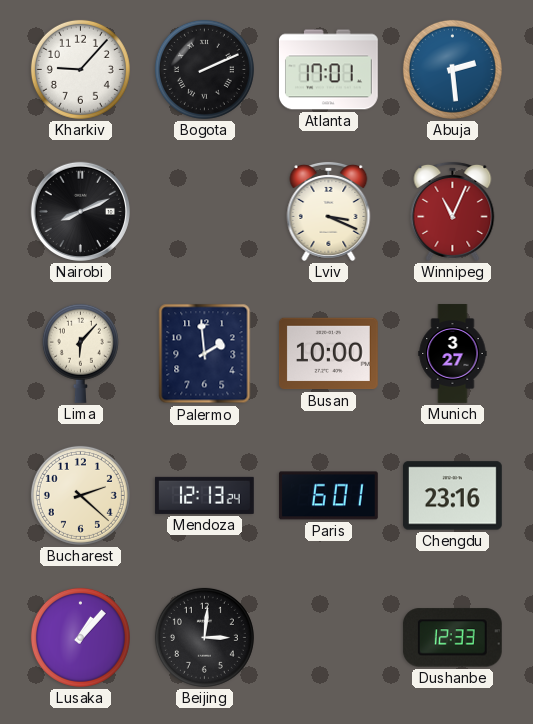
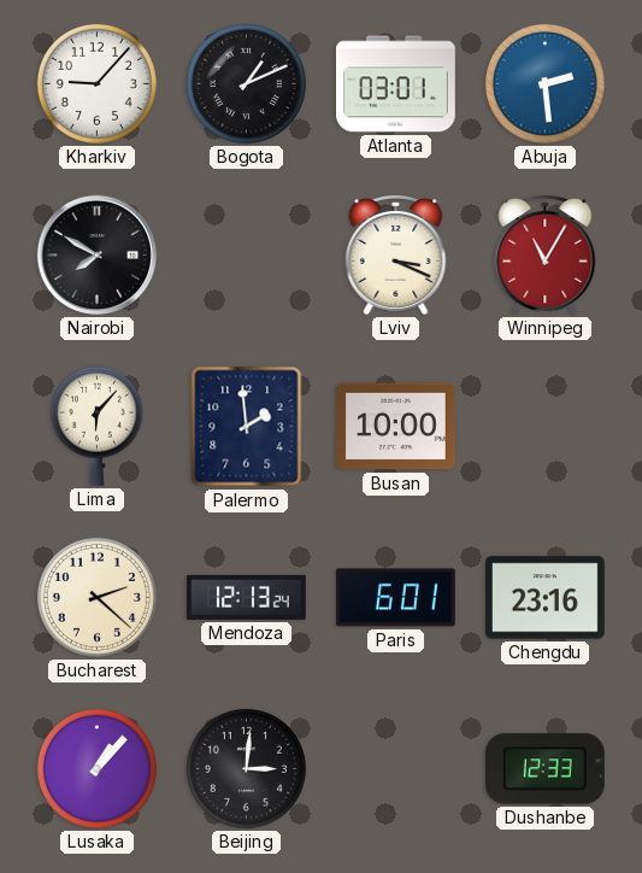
Bogota: 2:11 -> 1:11
Atlanta: 17:01 -> 03:01
Nairobi: 8:11 -> 7:50
Winnipeg: 11:04 -> 11:05
Munich: 3:27 -> none
